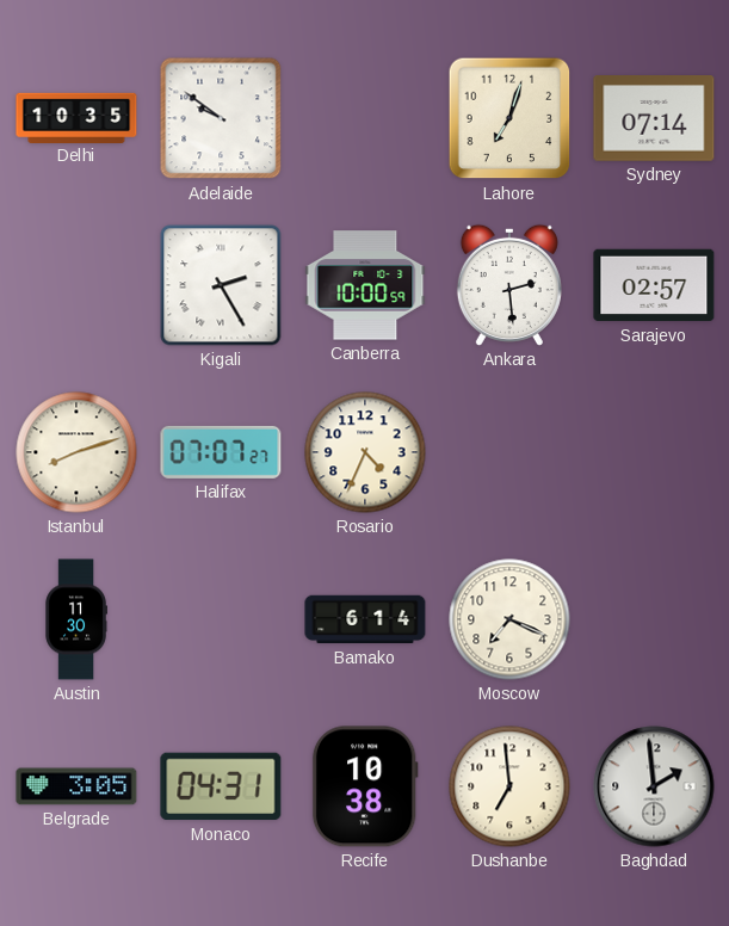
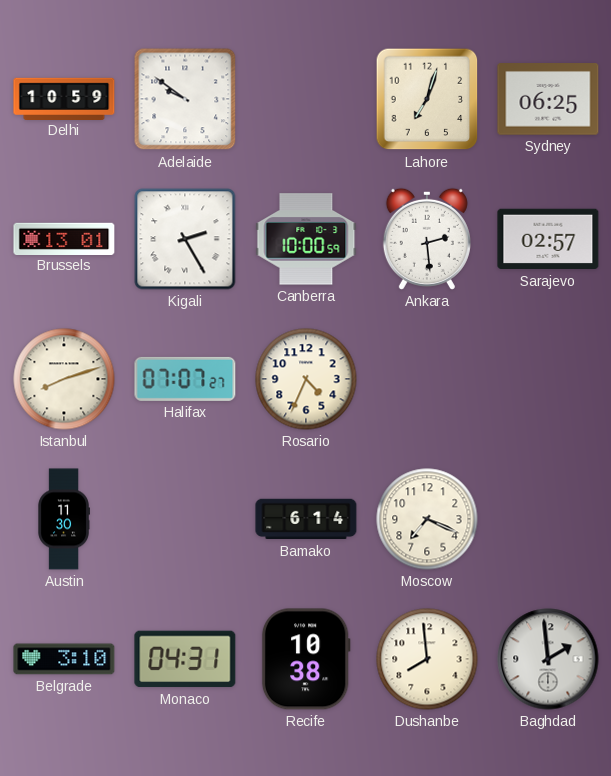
Delhi: 10:35 -> 10:59
Sydney: 07:14 -> 06:25
Brussels: none -> 13:01
Belgrade: 3:05 -> 3:10
Dushanbe: 6:59 -> 7:59
